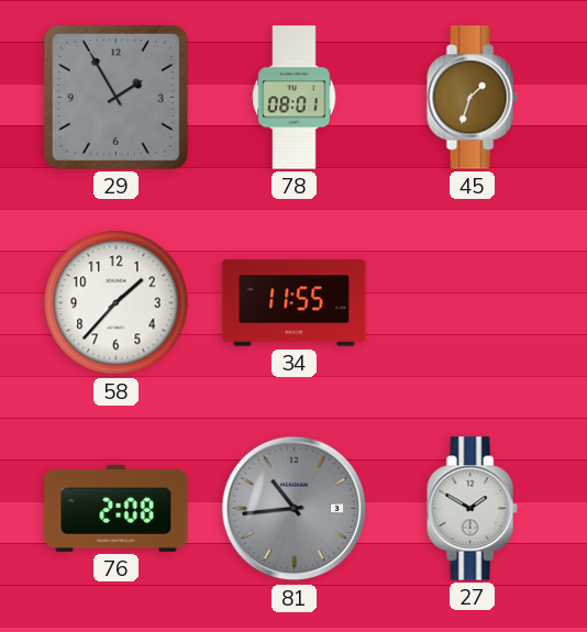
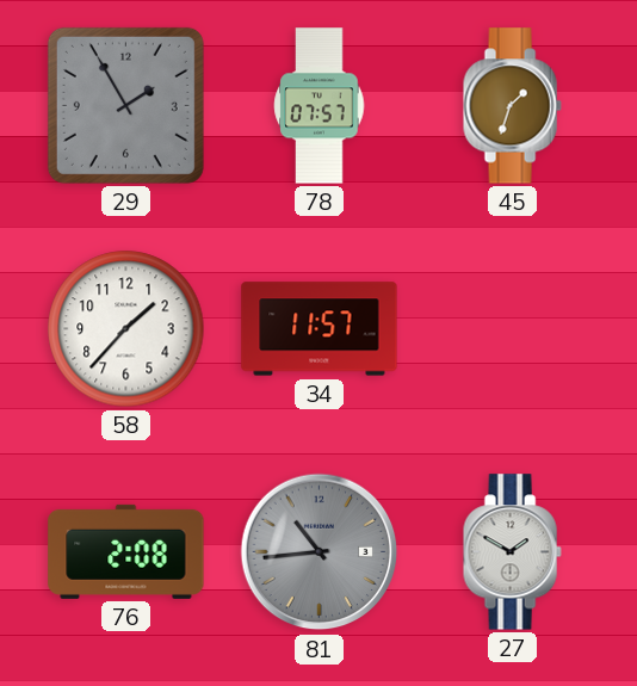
78: 08:01 -> 07:57
34: 11:55 -> 11:57
